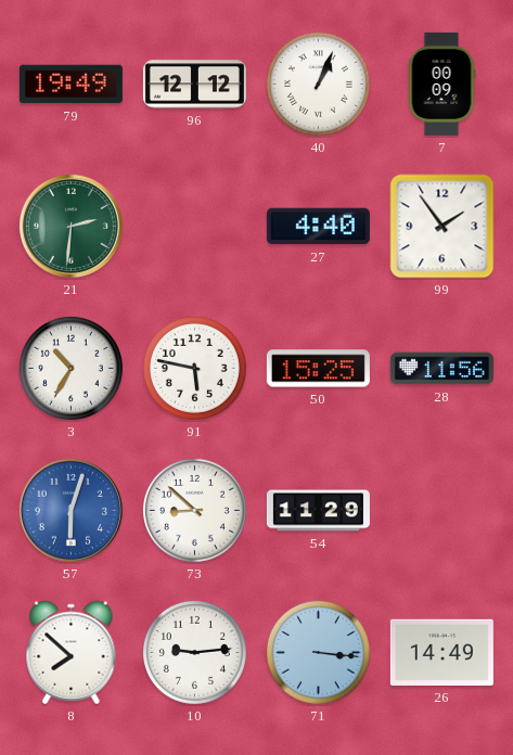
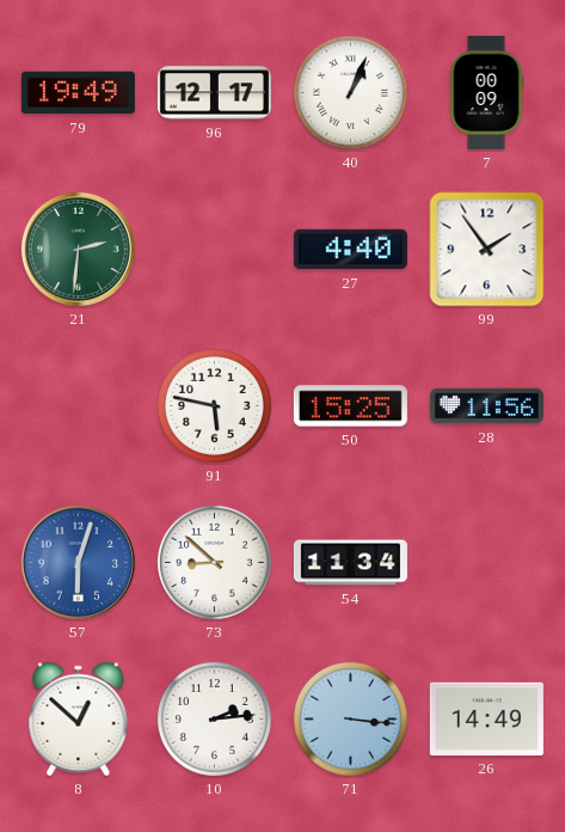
96: 12:12 -> 12:17
3: 10:35 -> none
54: 11:29 -> 11:34
8: 7:52 -> 12:52
10: 9:14 -> 2:14
